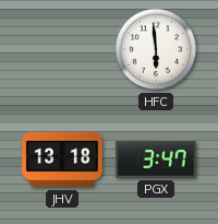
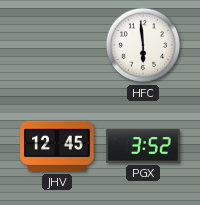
JHV: 13:18 -> 12:45
PGX: 3:47 -> 3:52
